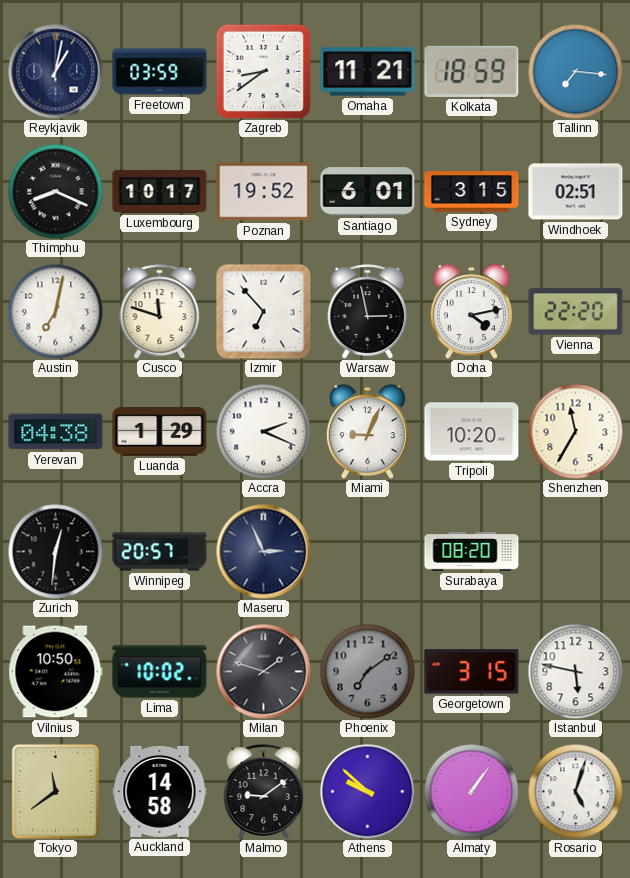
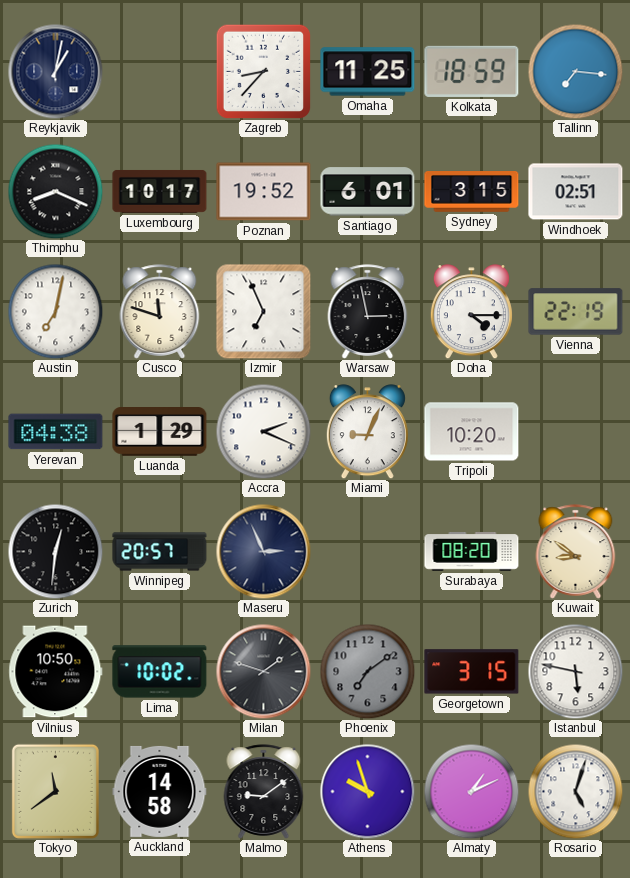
Freetown: 03:59 -> none
Zagreb: 8:39 -> 8:37
Omaha: 11:21 -> 11:25
Izmir: 6:53 -> 6:56
Doha: 4:13 -> 4:15
Vienna: 22:20 -> 22:19
Shenzhen: 11:35 -> none
Kuwait: none -> 8:51
Athens: 9:52 -> 9:57
Almaty: 1:06 -> 1:11
